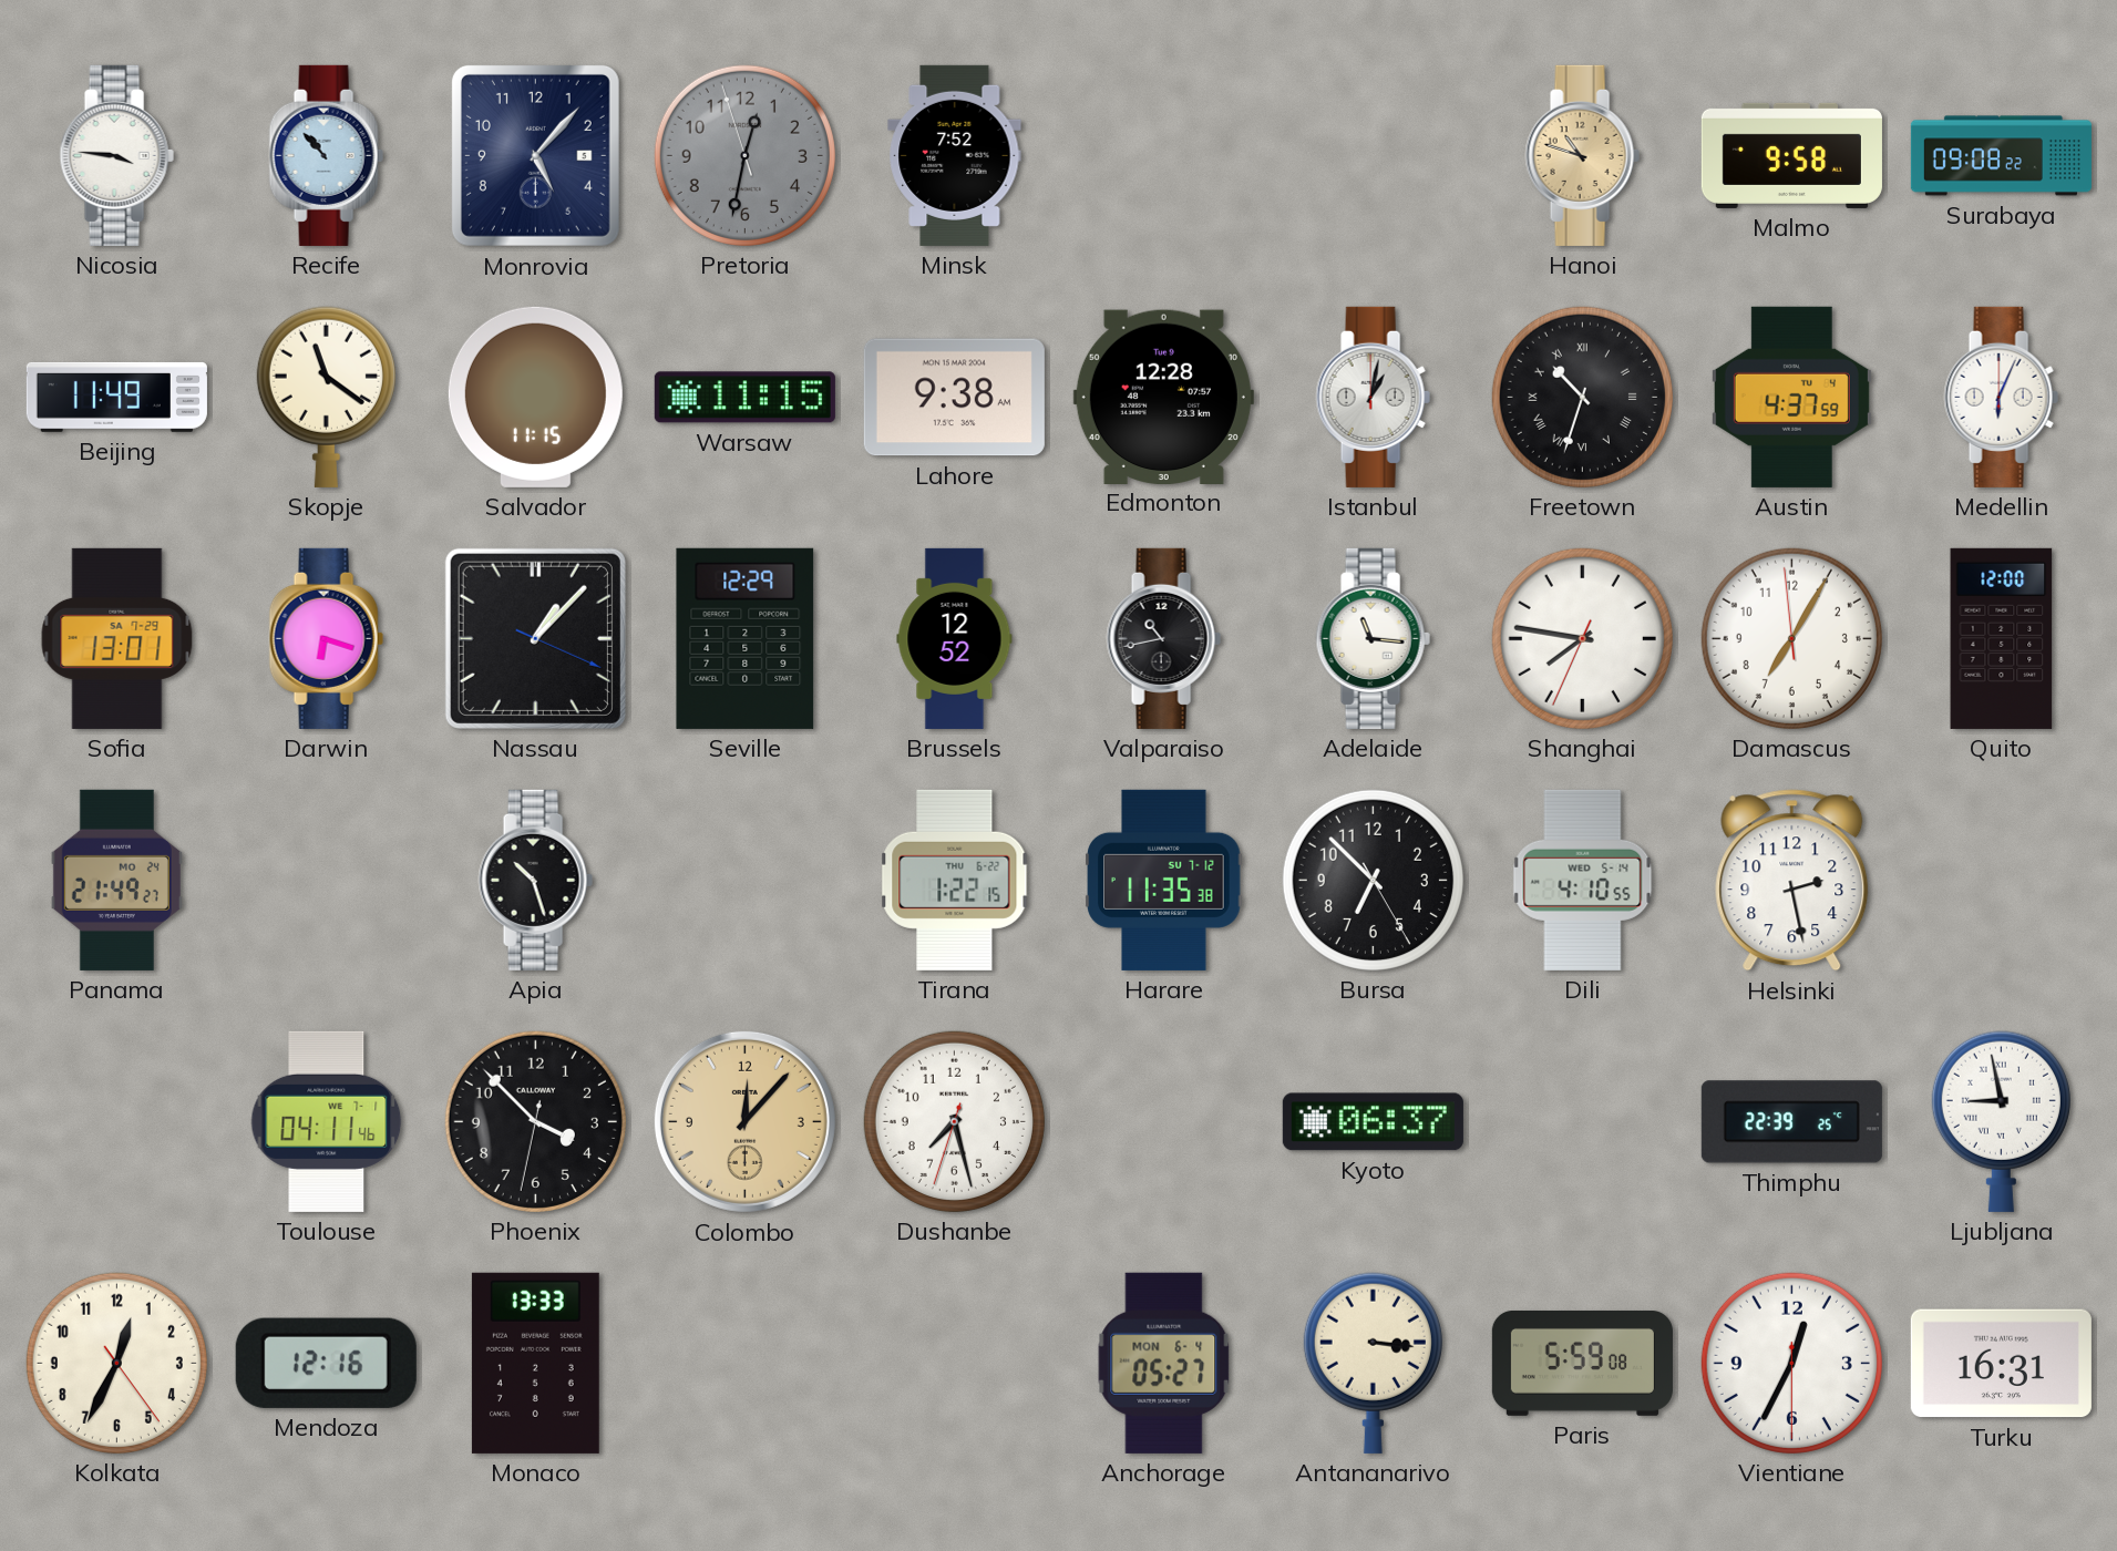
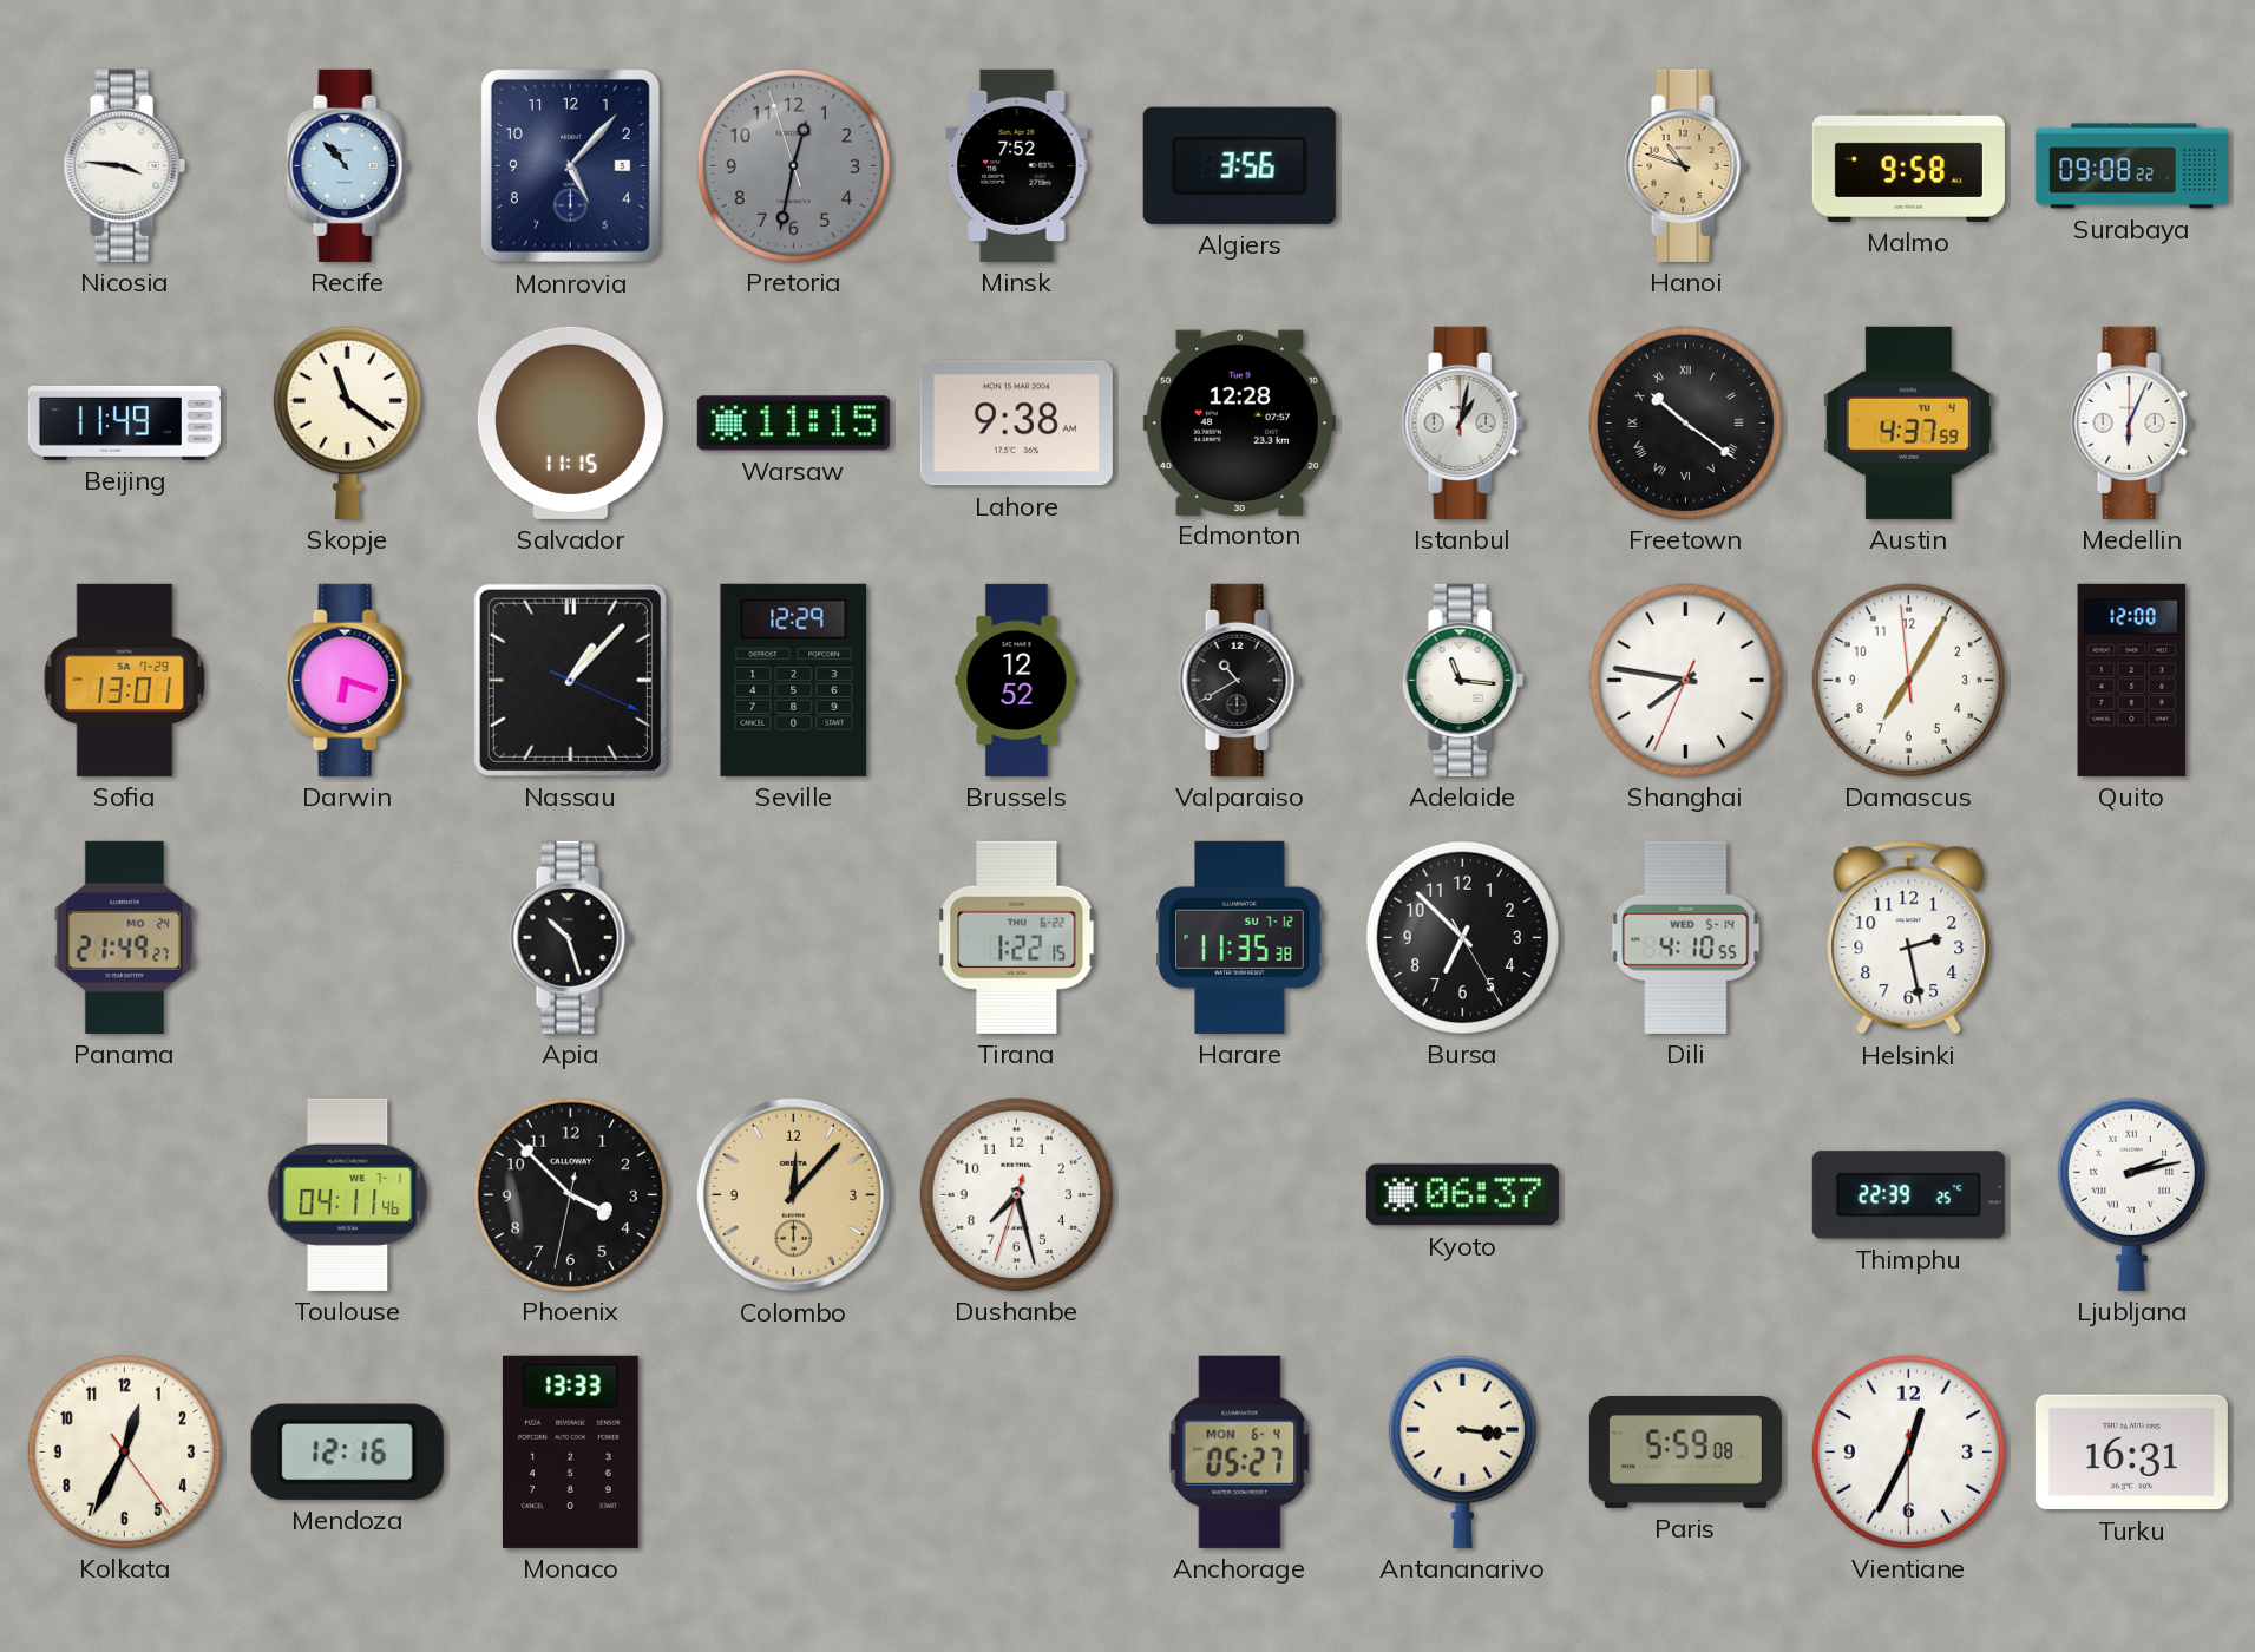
Algiers: none -> 3:56
Freetown: 10:33 -> 10:21
Valparaiso: 10:43 -> 10:40
Ljubljana: 8:58 -> 2:13
